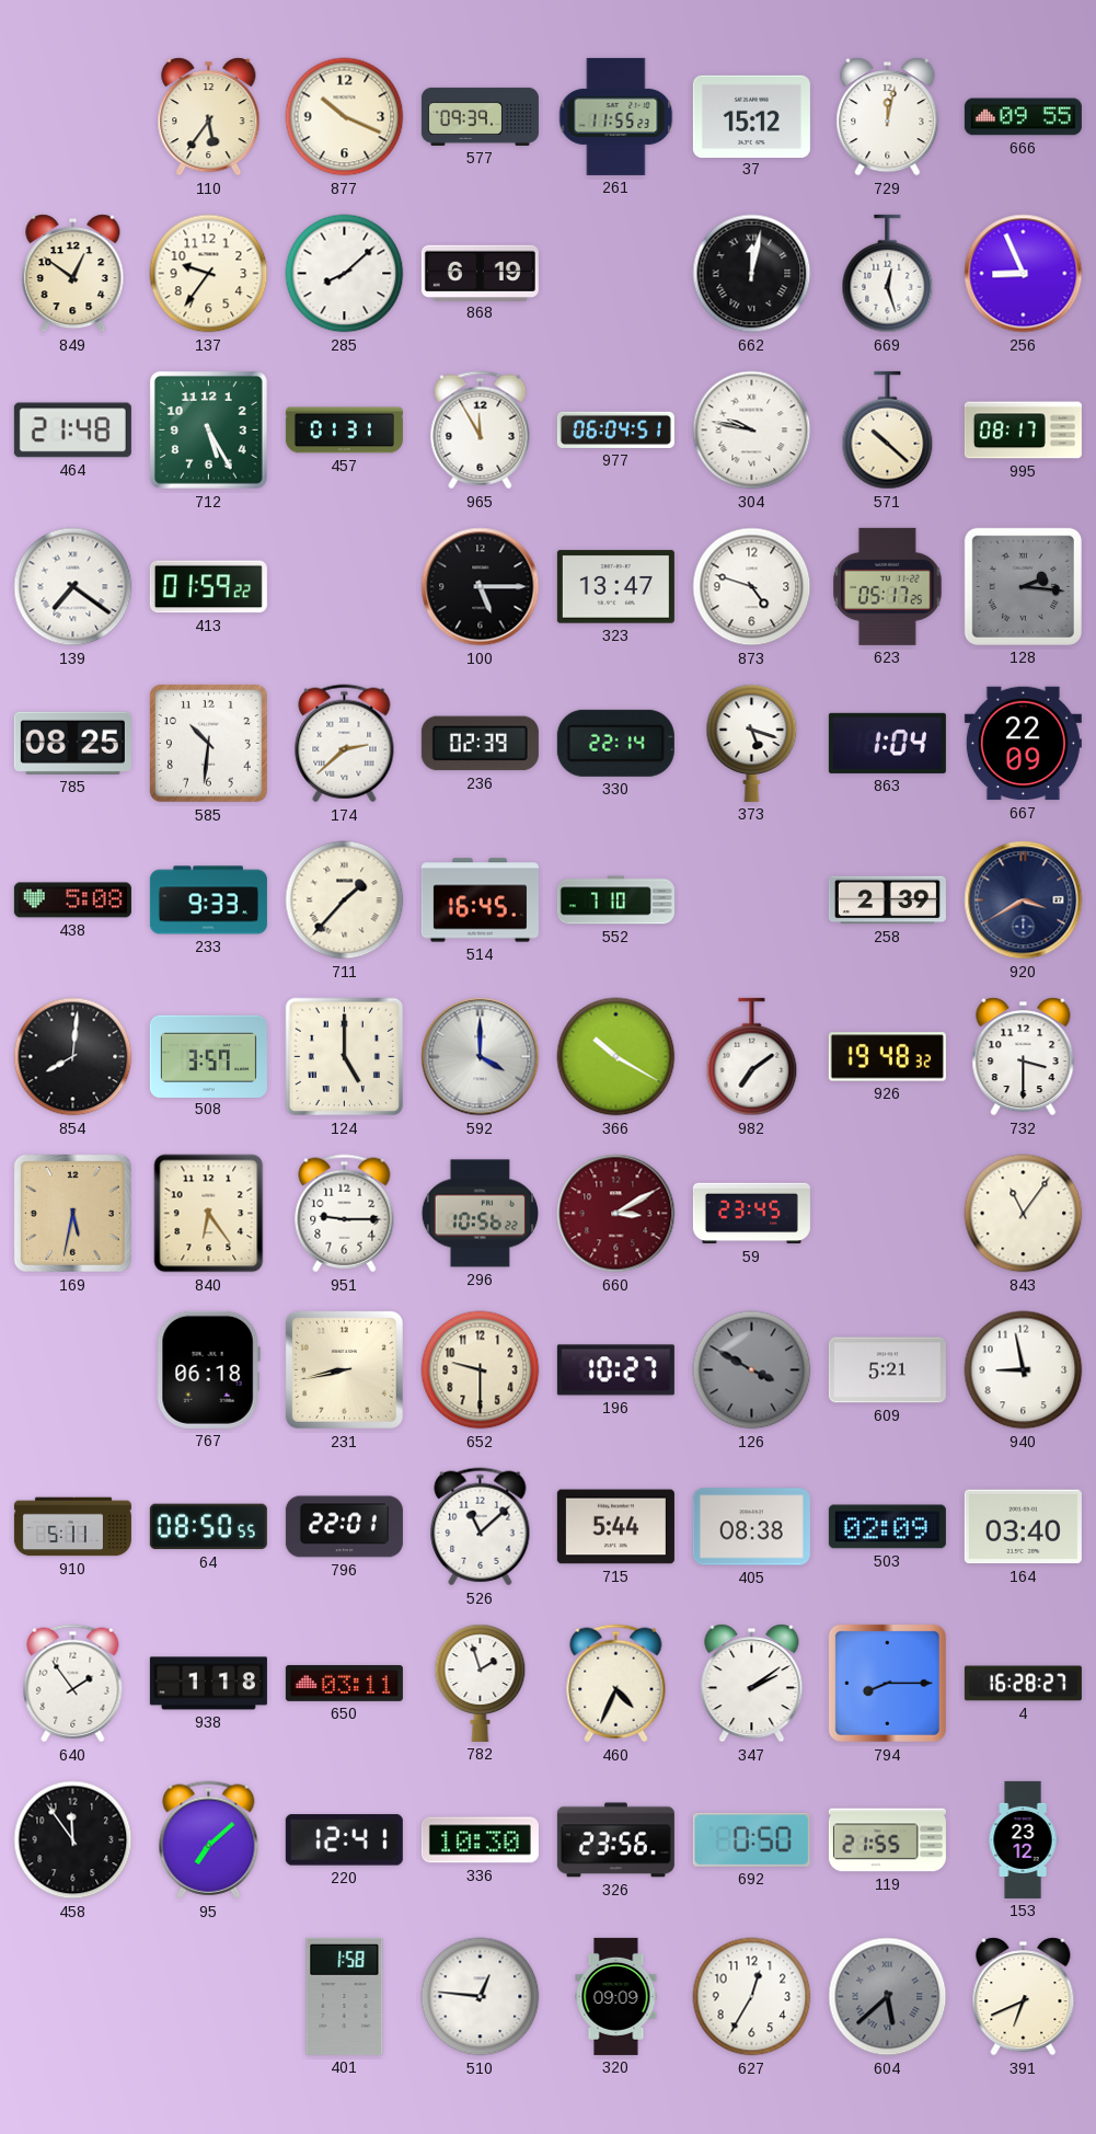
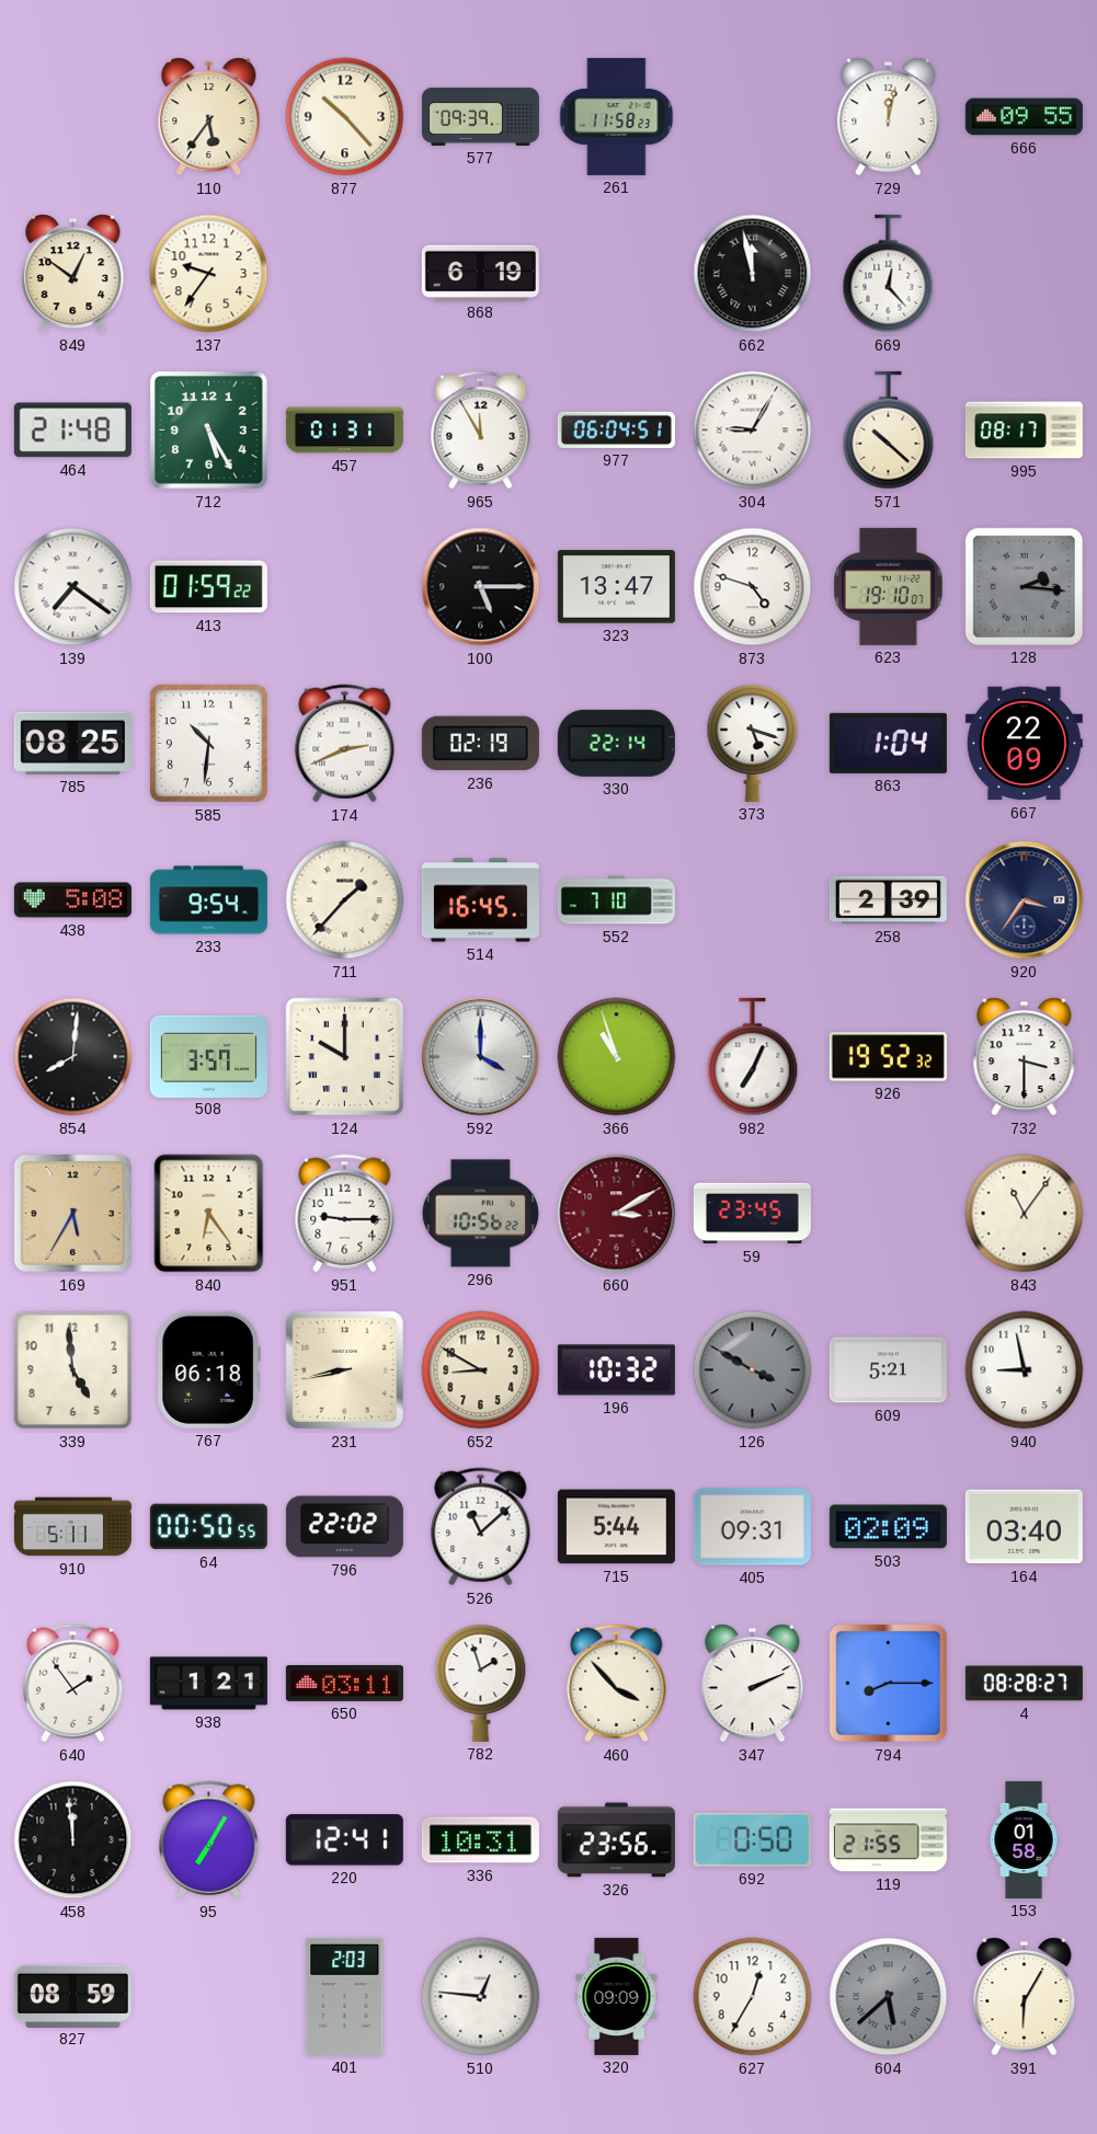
877: 10:19 -> 10:23
261: 11:55 -> 11:58
37: 15:12 -> none
285: 8:08 -> none
662: 12:02 -> 11:58
669: 12:27 -> 12:23
256: 8:56 -> none
304: 9:47 -> 9:05
623: 05:17 -> 19:10
174: 2:38 -> 2:41
236: 02:39 -> 02:19
233: 9:33 -> 9:54
920: 3:40 -> 3:36
124: 5:00 -> 10:00
366: 10:20 -> 10:57
982: 7:09 -> 7:04
926: 19:48 -> 19:52
169: 5:32 -> 5:35
339: none -> 4:59
652: 9:30 -> 8:50
196: 10:27 -> 10:32
64: 08:50 -> 00:50
796: 22:01 -> 22:02
405: 08:38 -> 09:31
938: 1:18 -> 1:21
460: 4:34 -> 3:53
347: 2:09 -> 2:11
4: 16:28 -> 08:28
458: 11:54 -> 11:59
95: 7:08 -> 7:05
336: 10:30 -> 10:31
153: 23:12 -> 01:58
827: none -> 08:59
401: 1:58 -> 2:03
391: 6:41 -> 6:05
